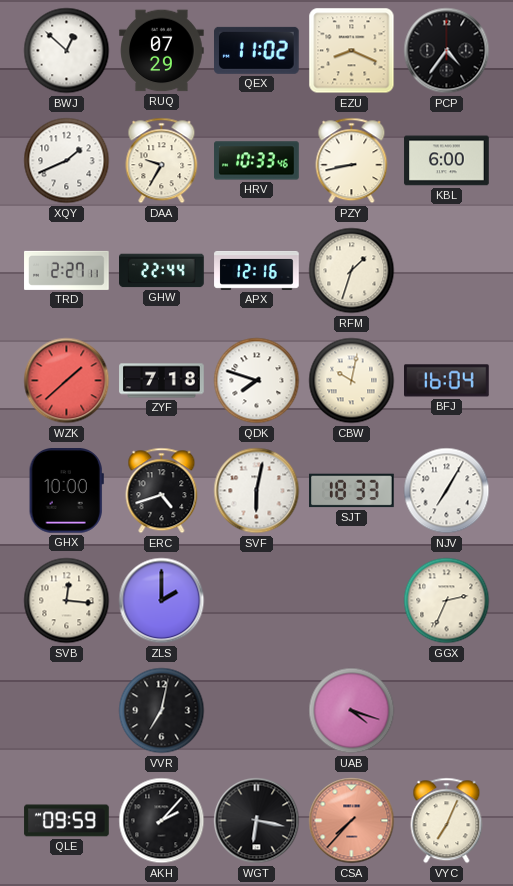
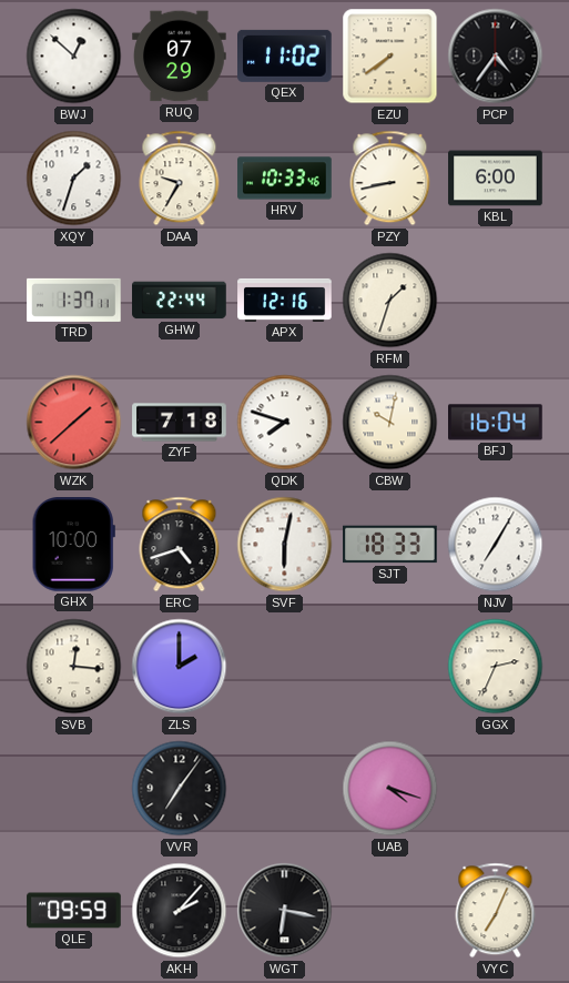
EZU: 8:19 -> 7:39
XQY: 1:41 -> 1:33
TRD: 2:27 -> 1:37
VVR: 7:02 -> 7:06
CSA: 7:37 -> none
